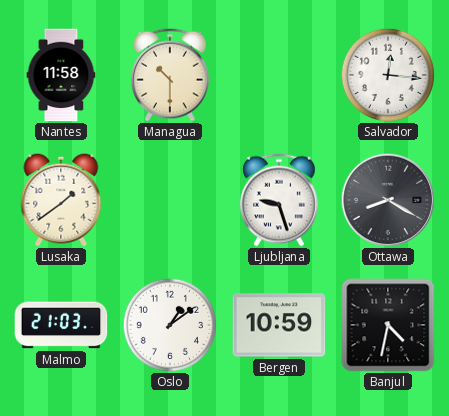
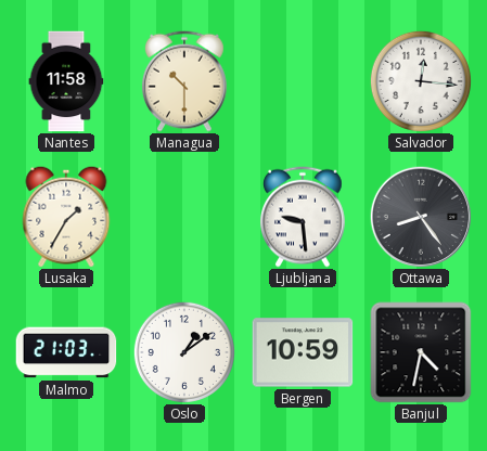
Lusaka: 1:39 -> 1:35
Ljubljana: 9:27 -> 9:29
Ottawa: 8:20 -> 8:24
